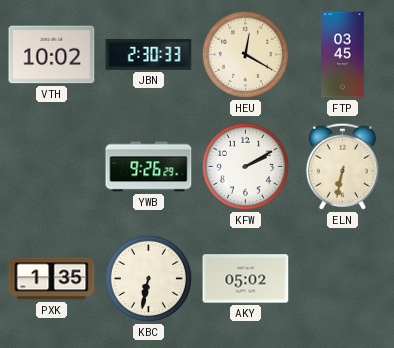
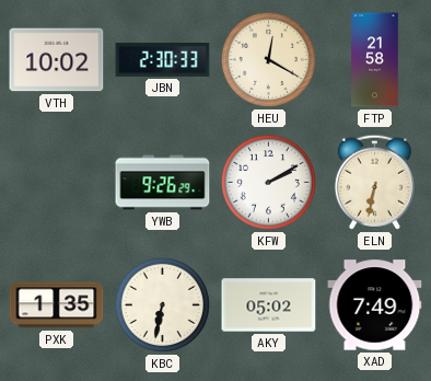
FTP: 03:45 -> 21:58
XAD: none -> 7:49
